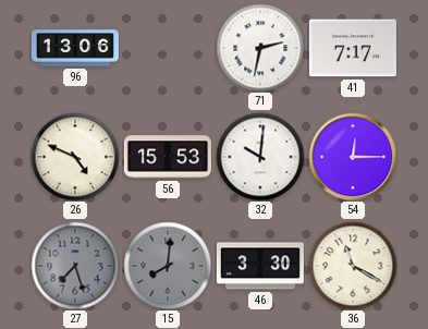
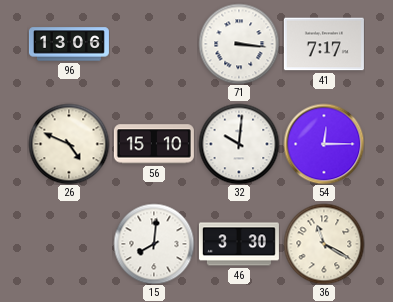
71: 2:32 -> 3:16
56: 15:53 -> 15:10
27: 7:27 -> none
15 dial: grey -> white
